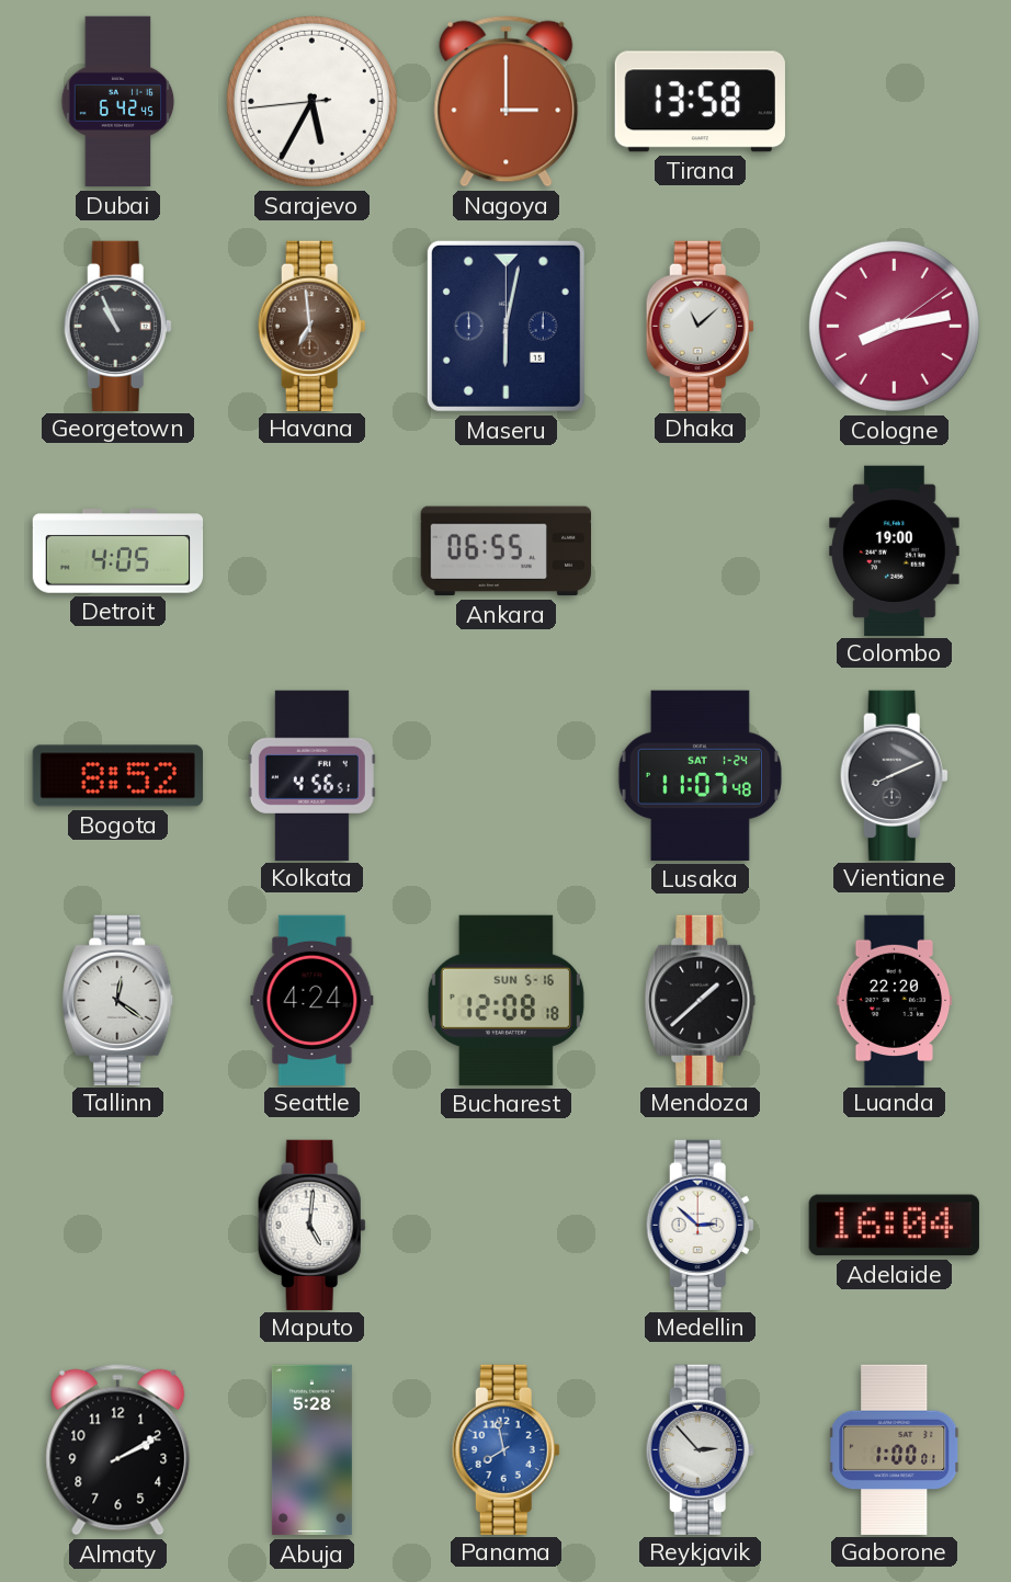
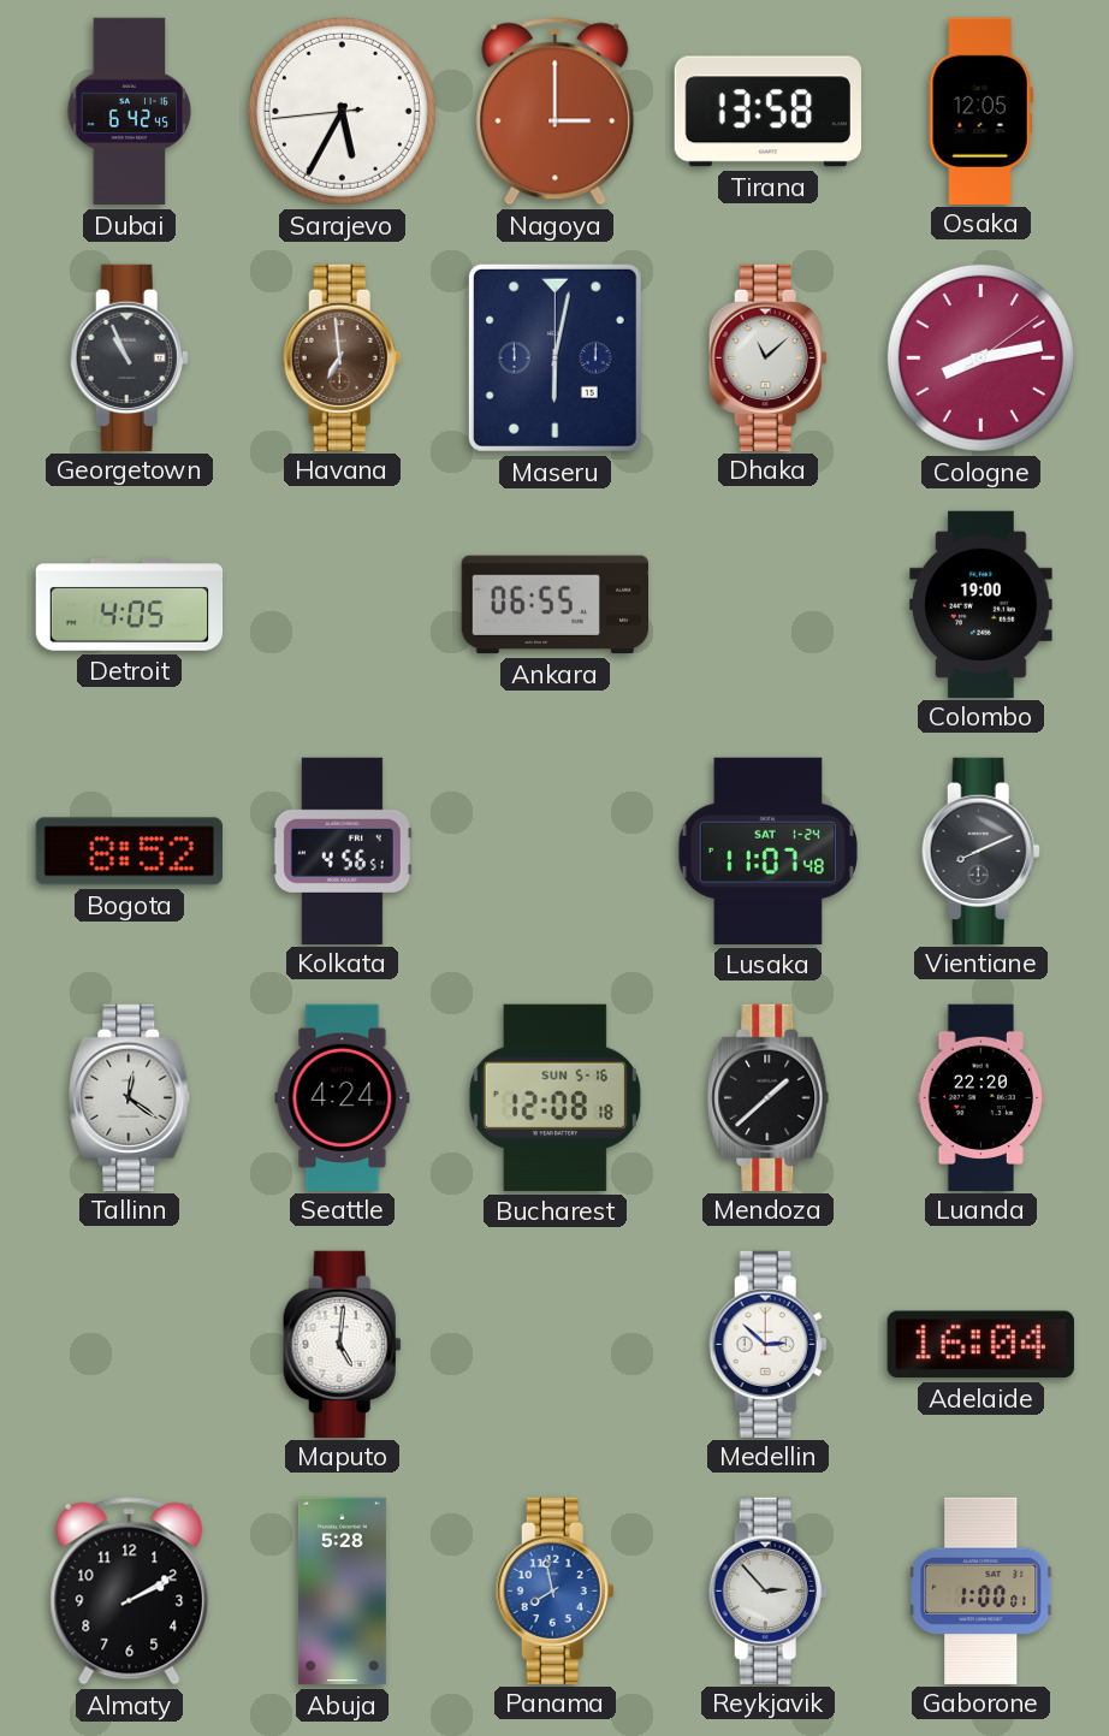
Osaka: none -> 12:05
